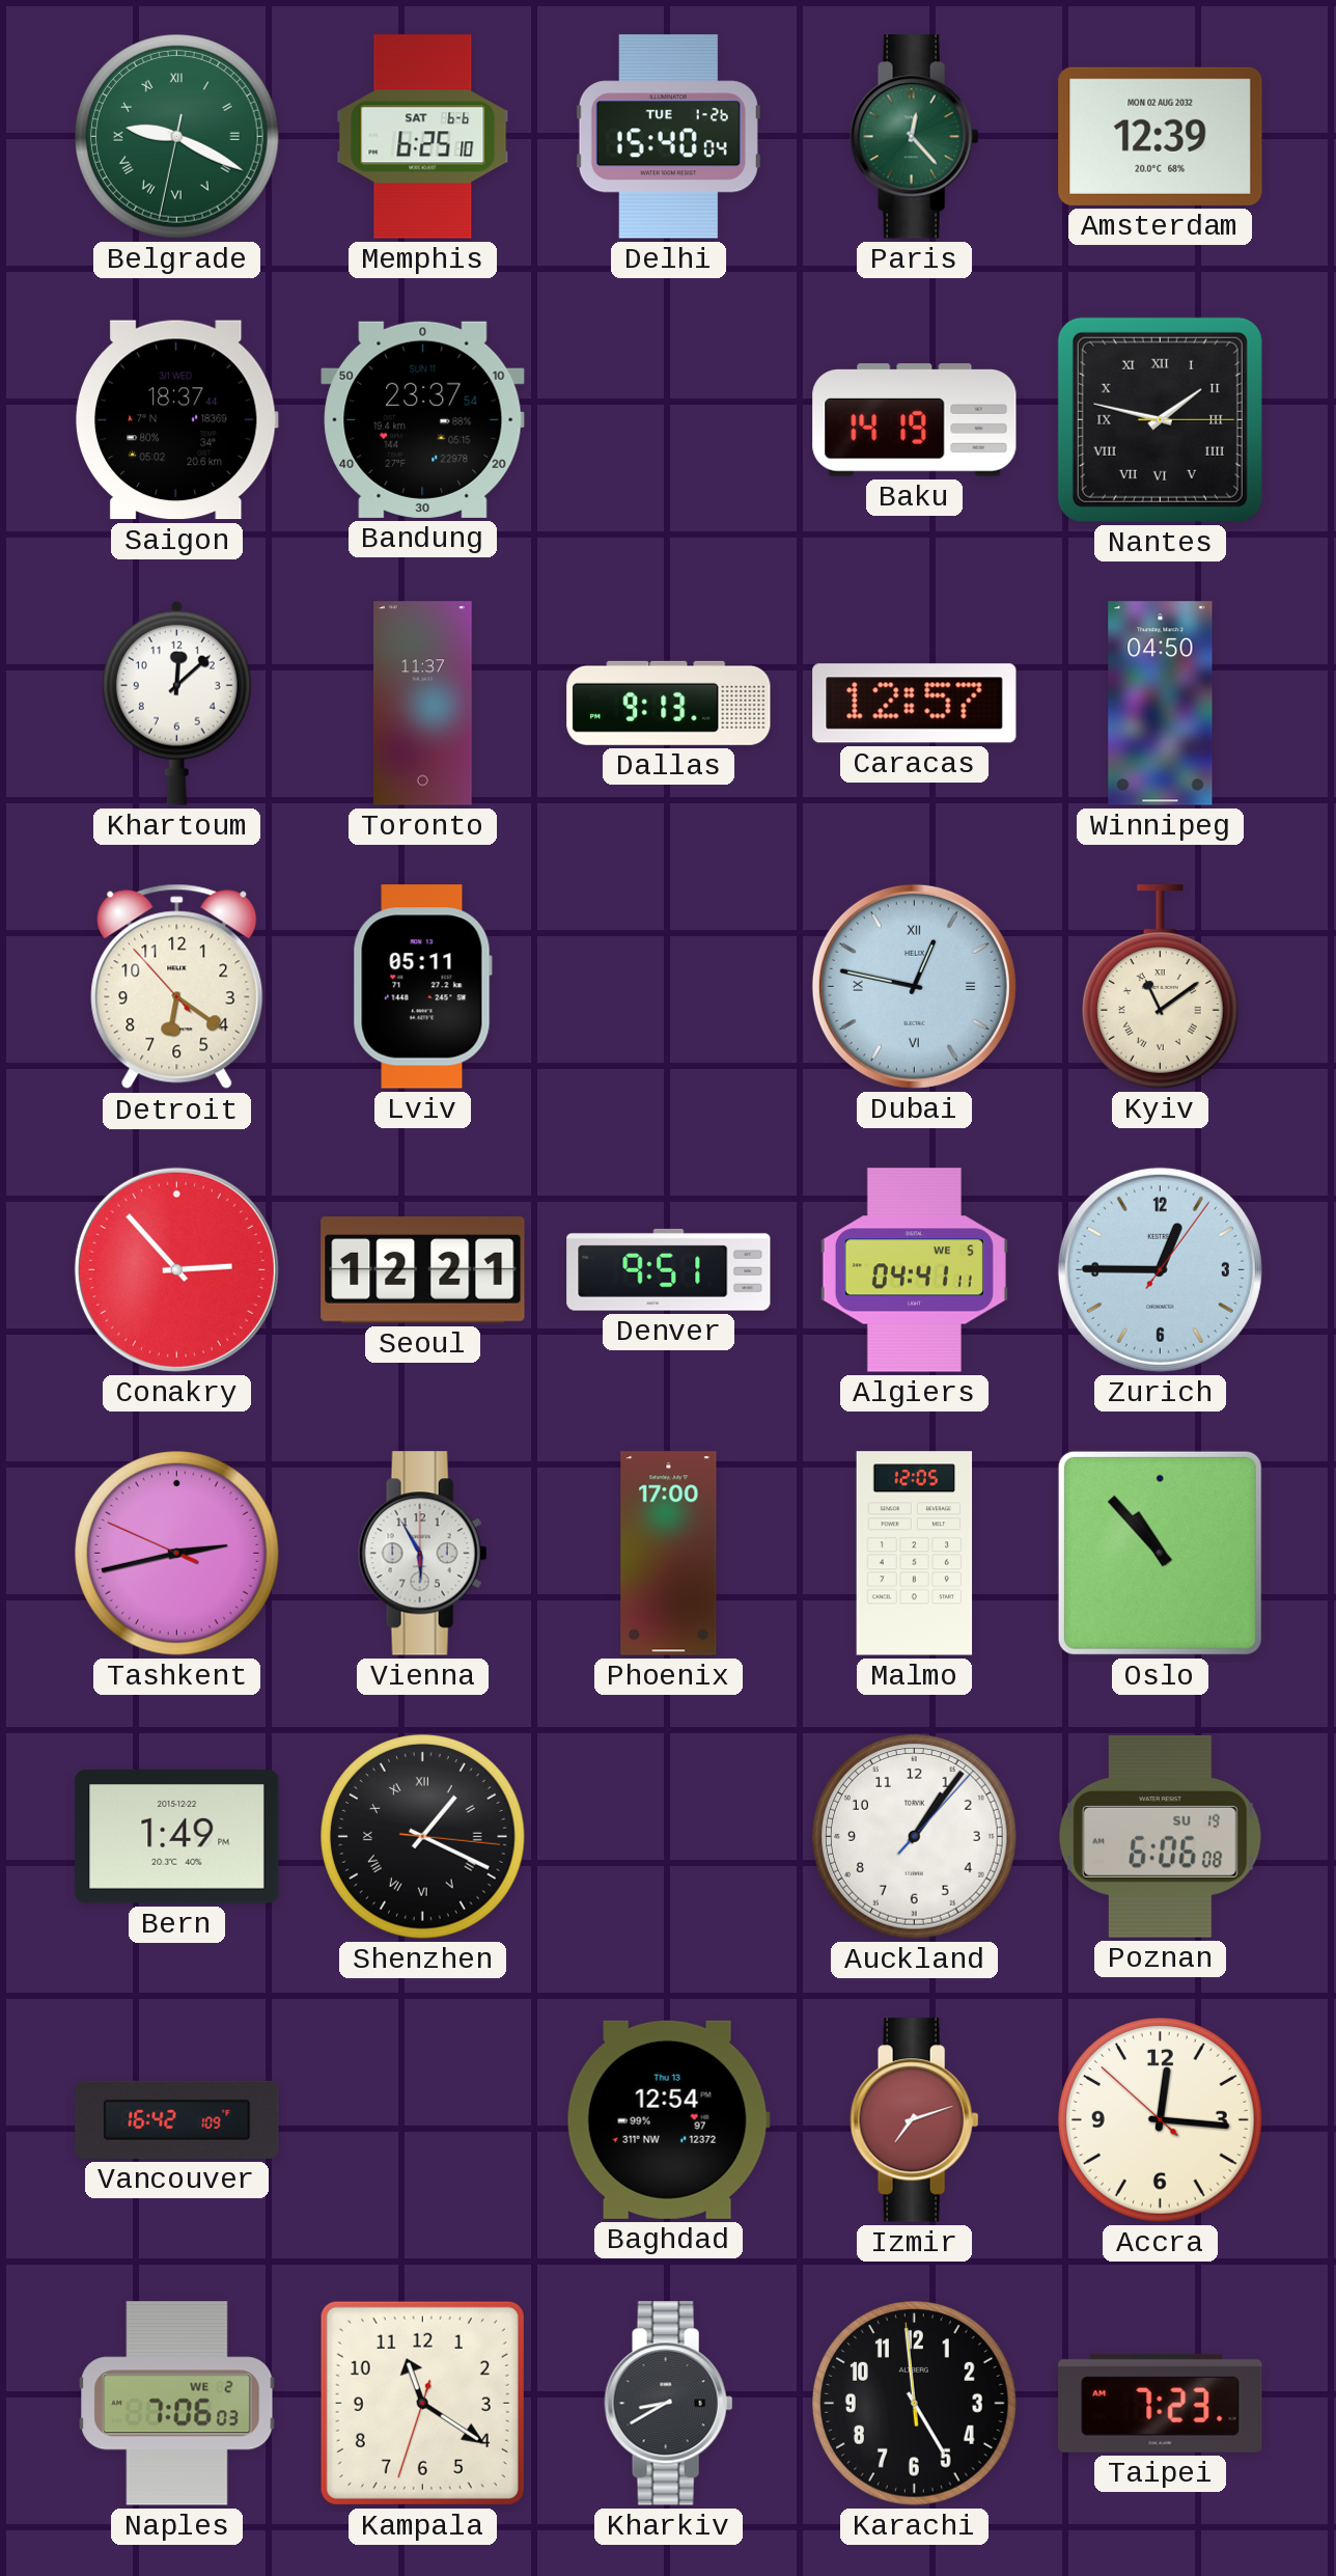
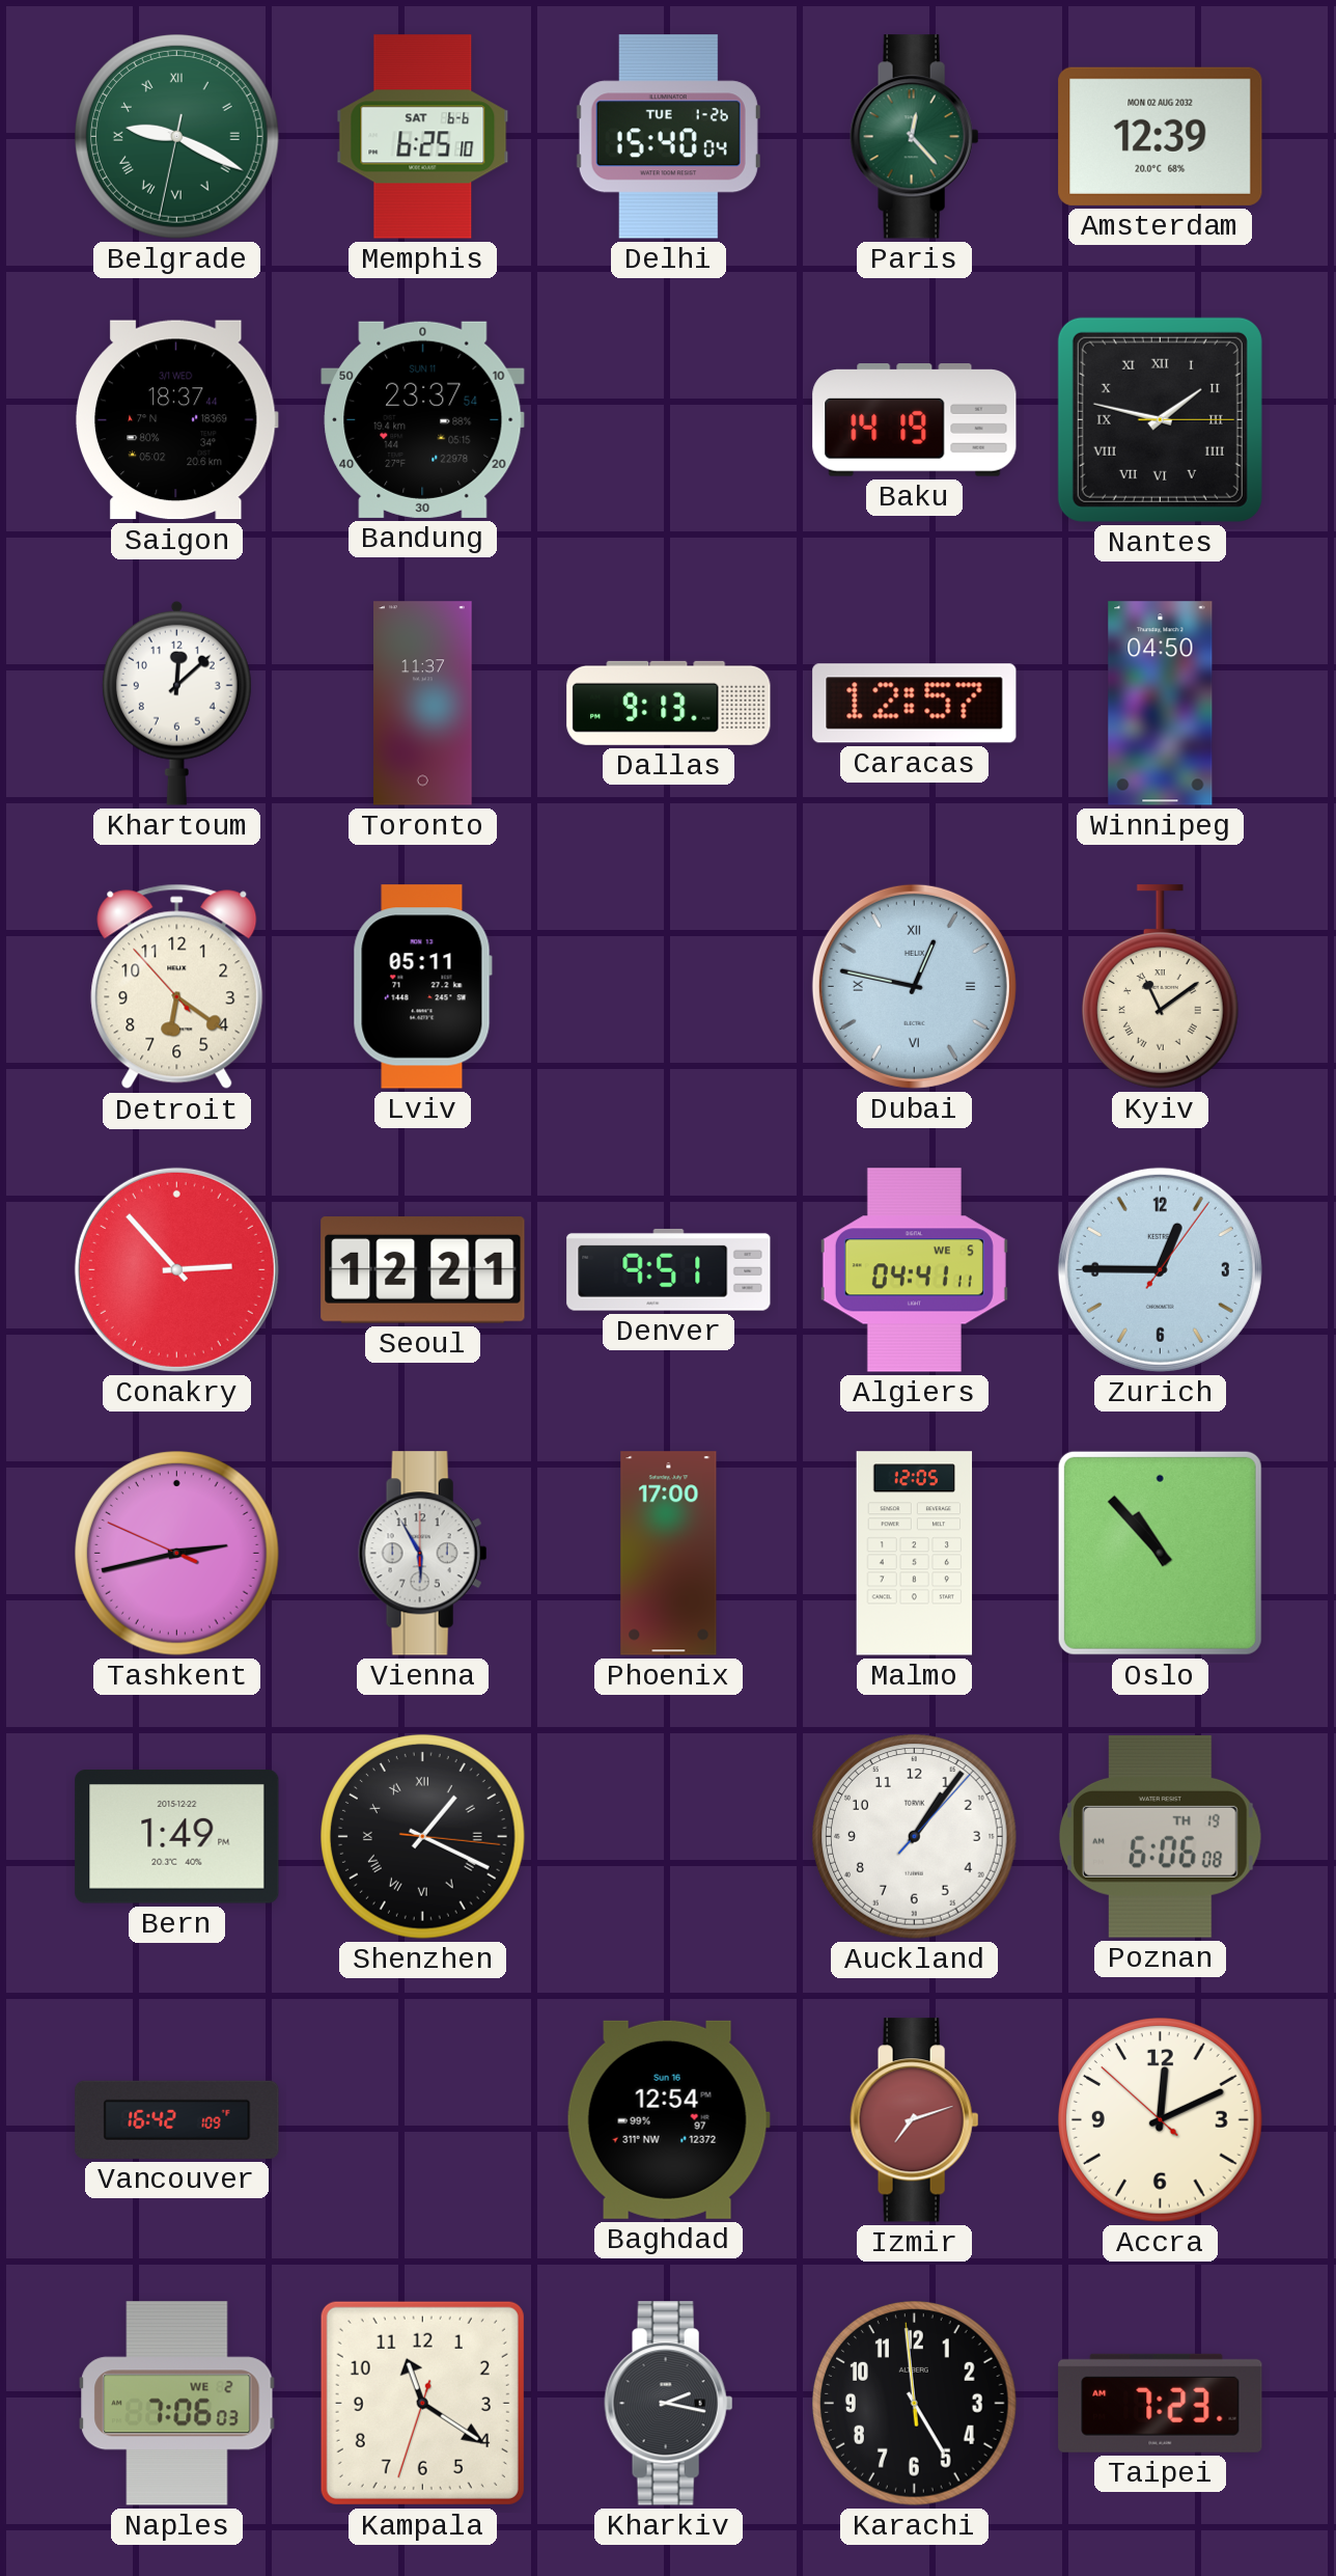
Poznan date: SU 19 -> TH 19
Baghdad date: Thu 13 -> Sun 16
Accra: 12:15 -> 12:10
Kharkiv: 8:40 -> 2:17
